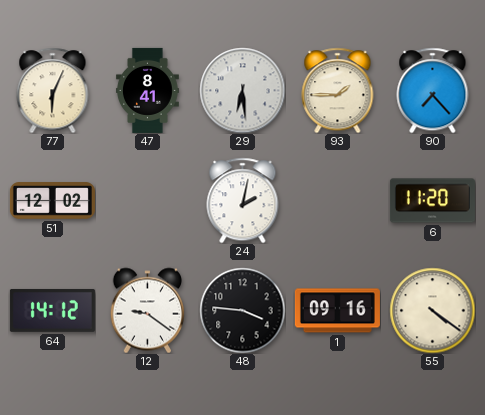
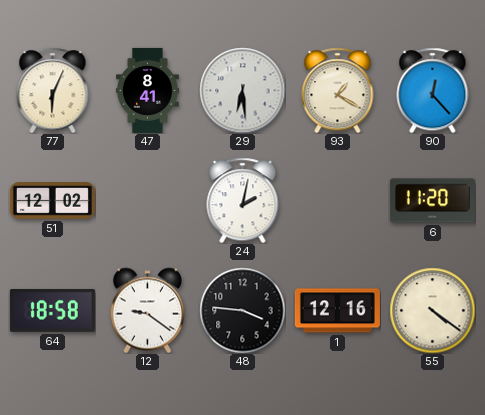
93: 1:45 -> 1:20
90: 7:23 -> 12:23
64: 14:12 -> 18:58
1: 09:16 -> 12:16
